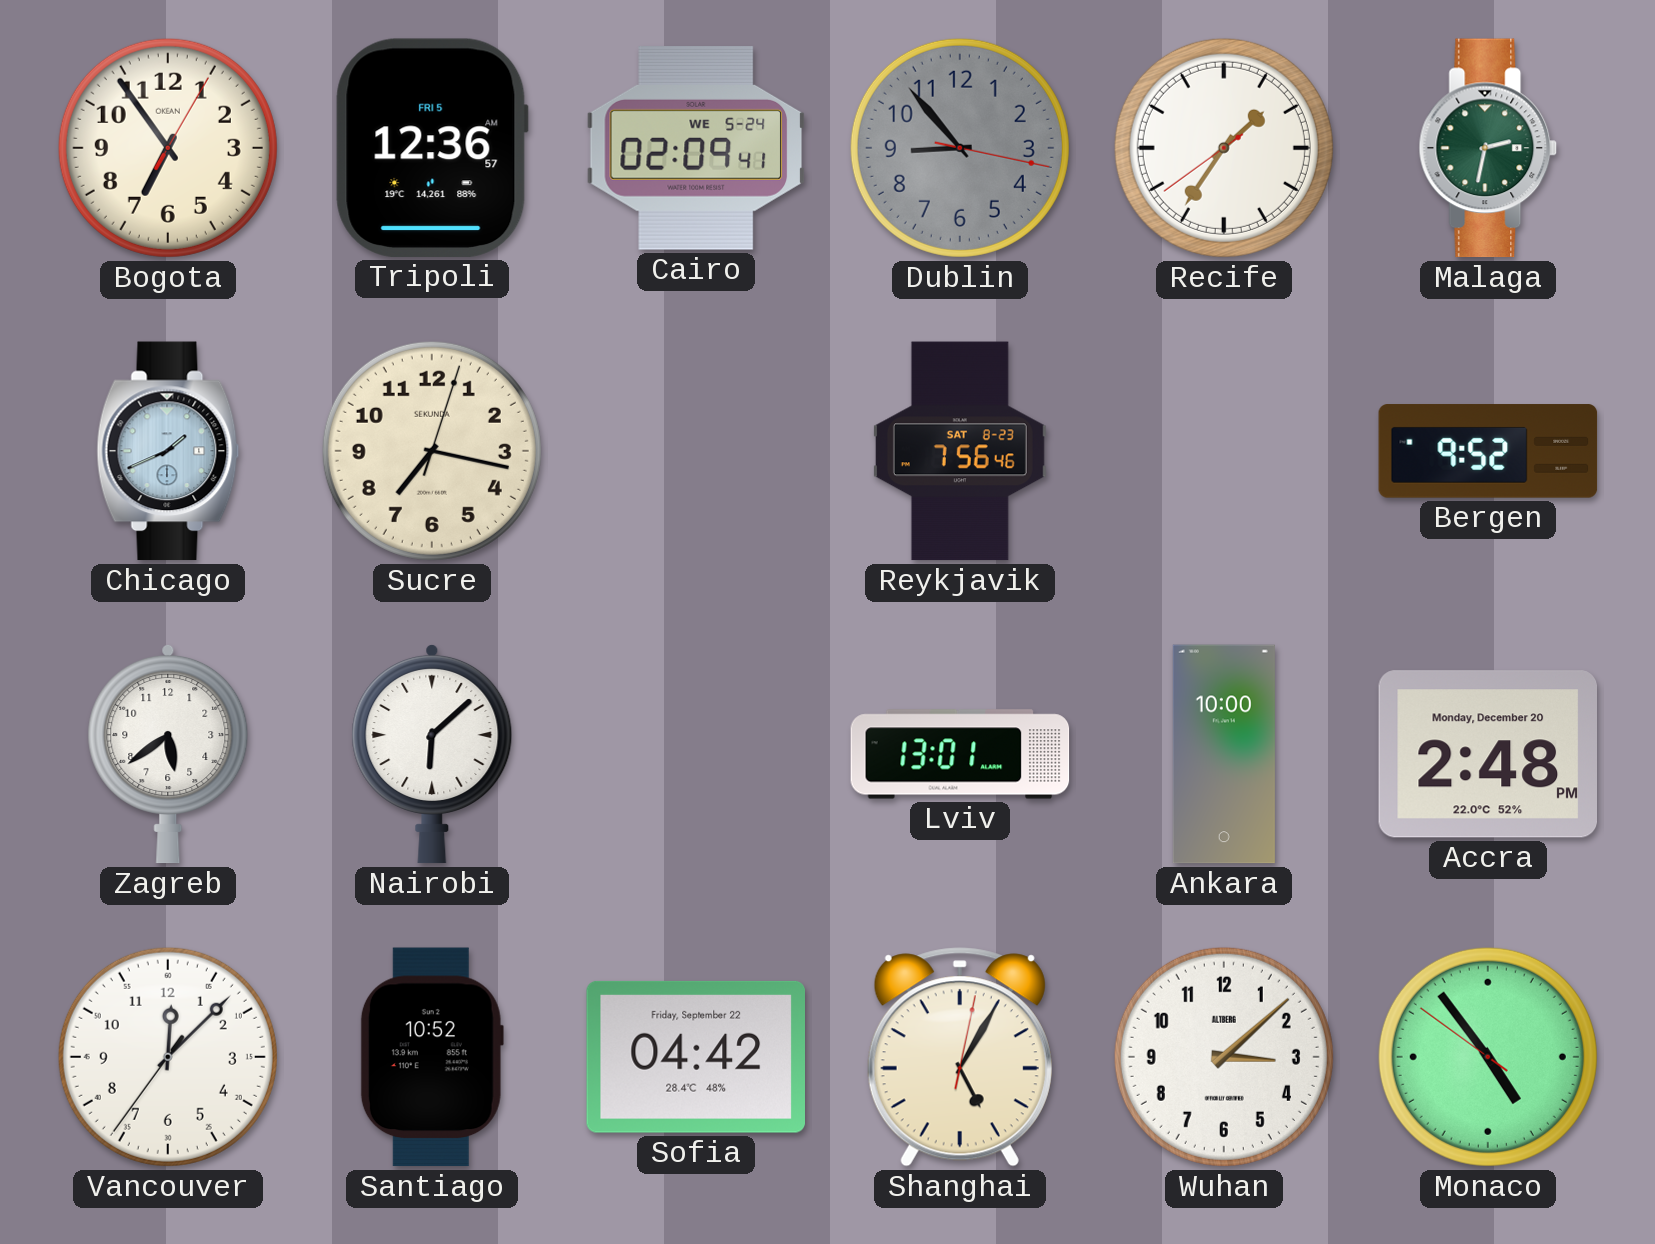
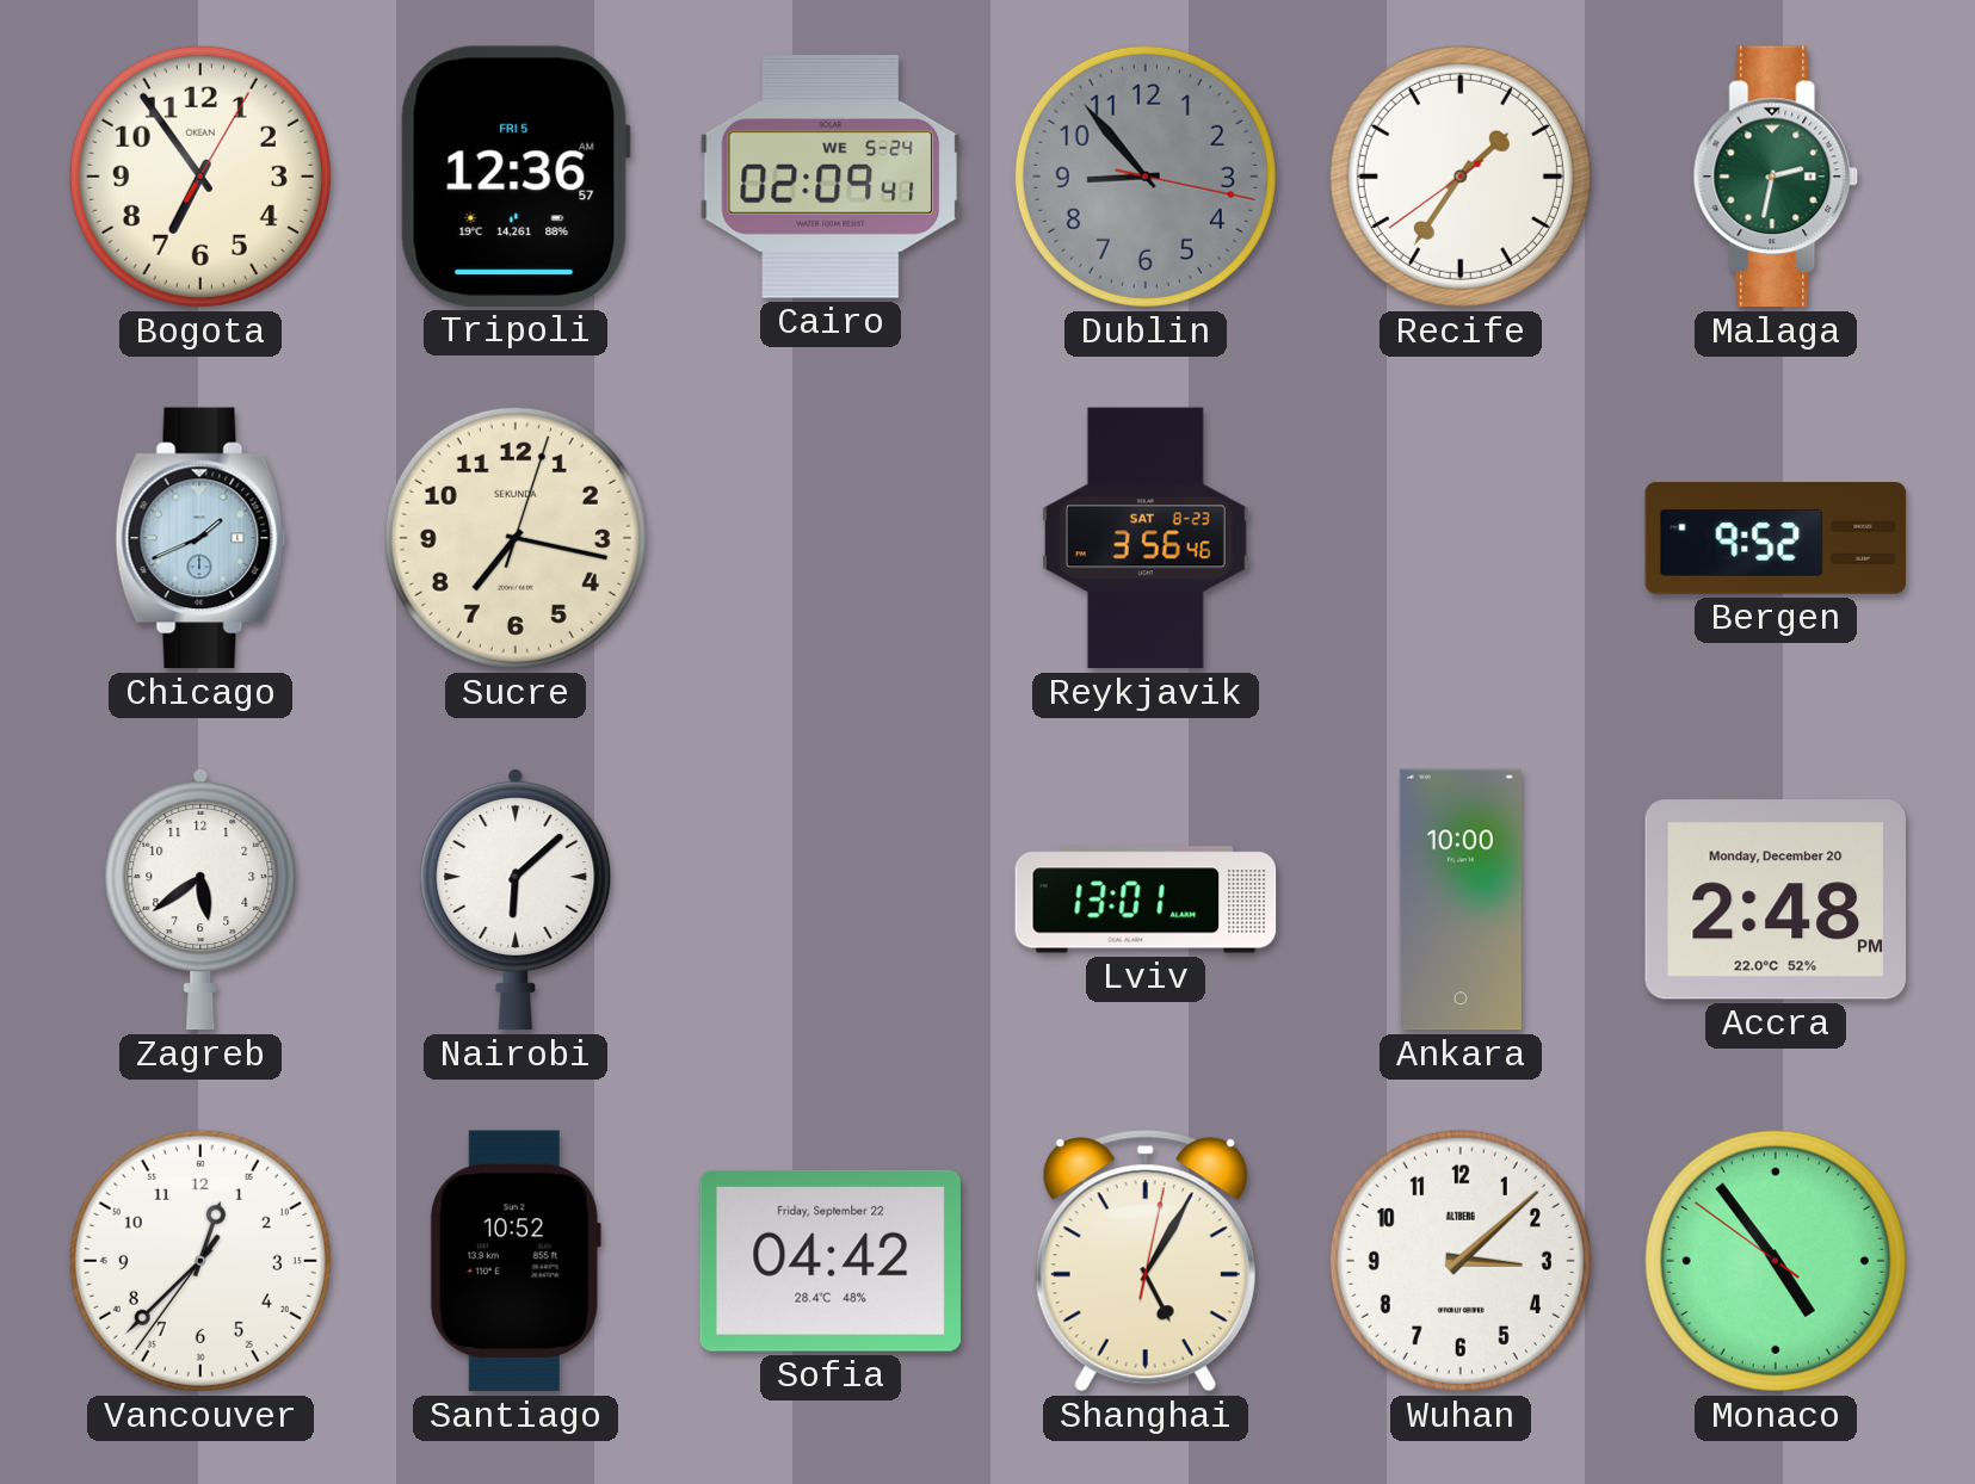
Reykjavik: 7:56 -> 3:56
Vancouver: 12:07 -> 12:37
